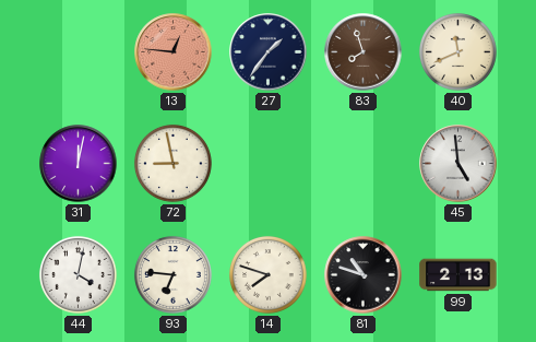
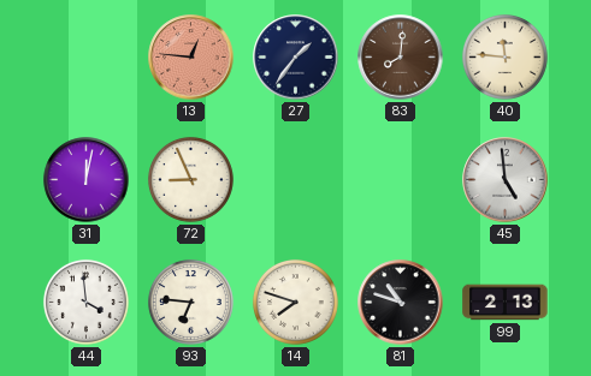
83: 7:57 -> 8:01
40: 11:41 -> 11:46
72: 8:58 -> 8:56
44: 4:02 -> 3:59
